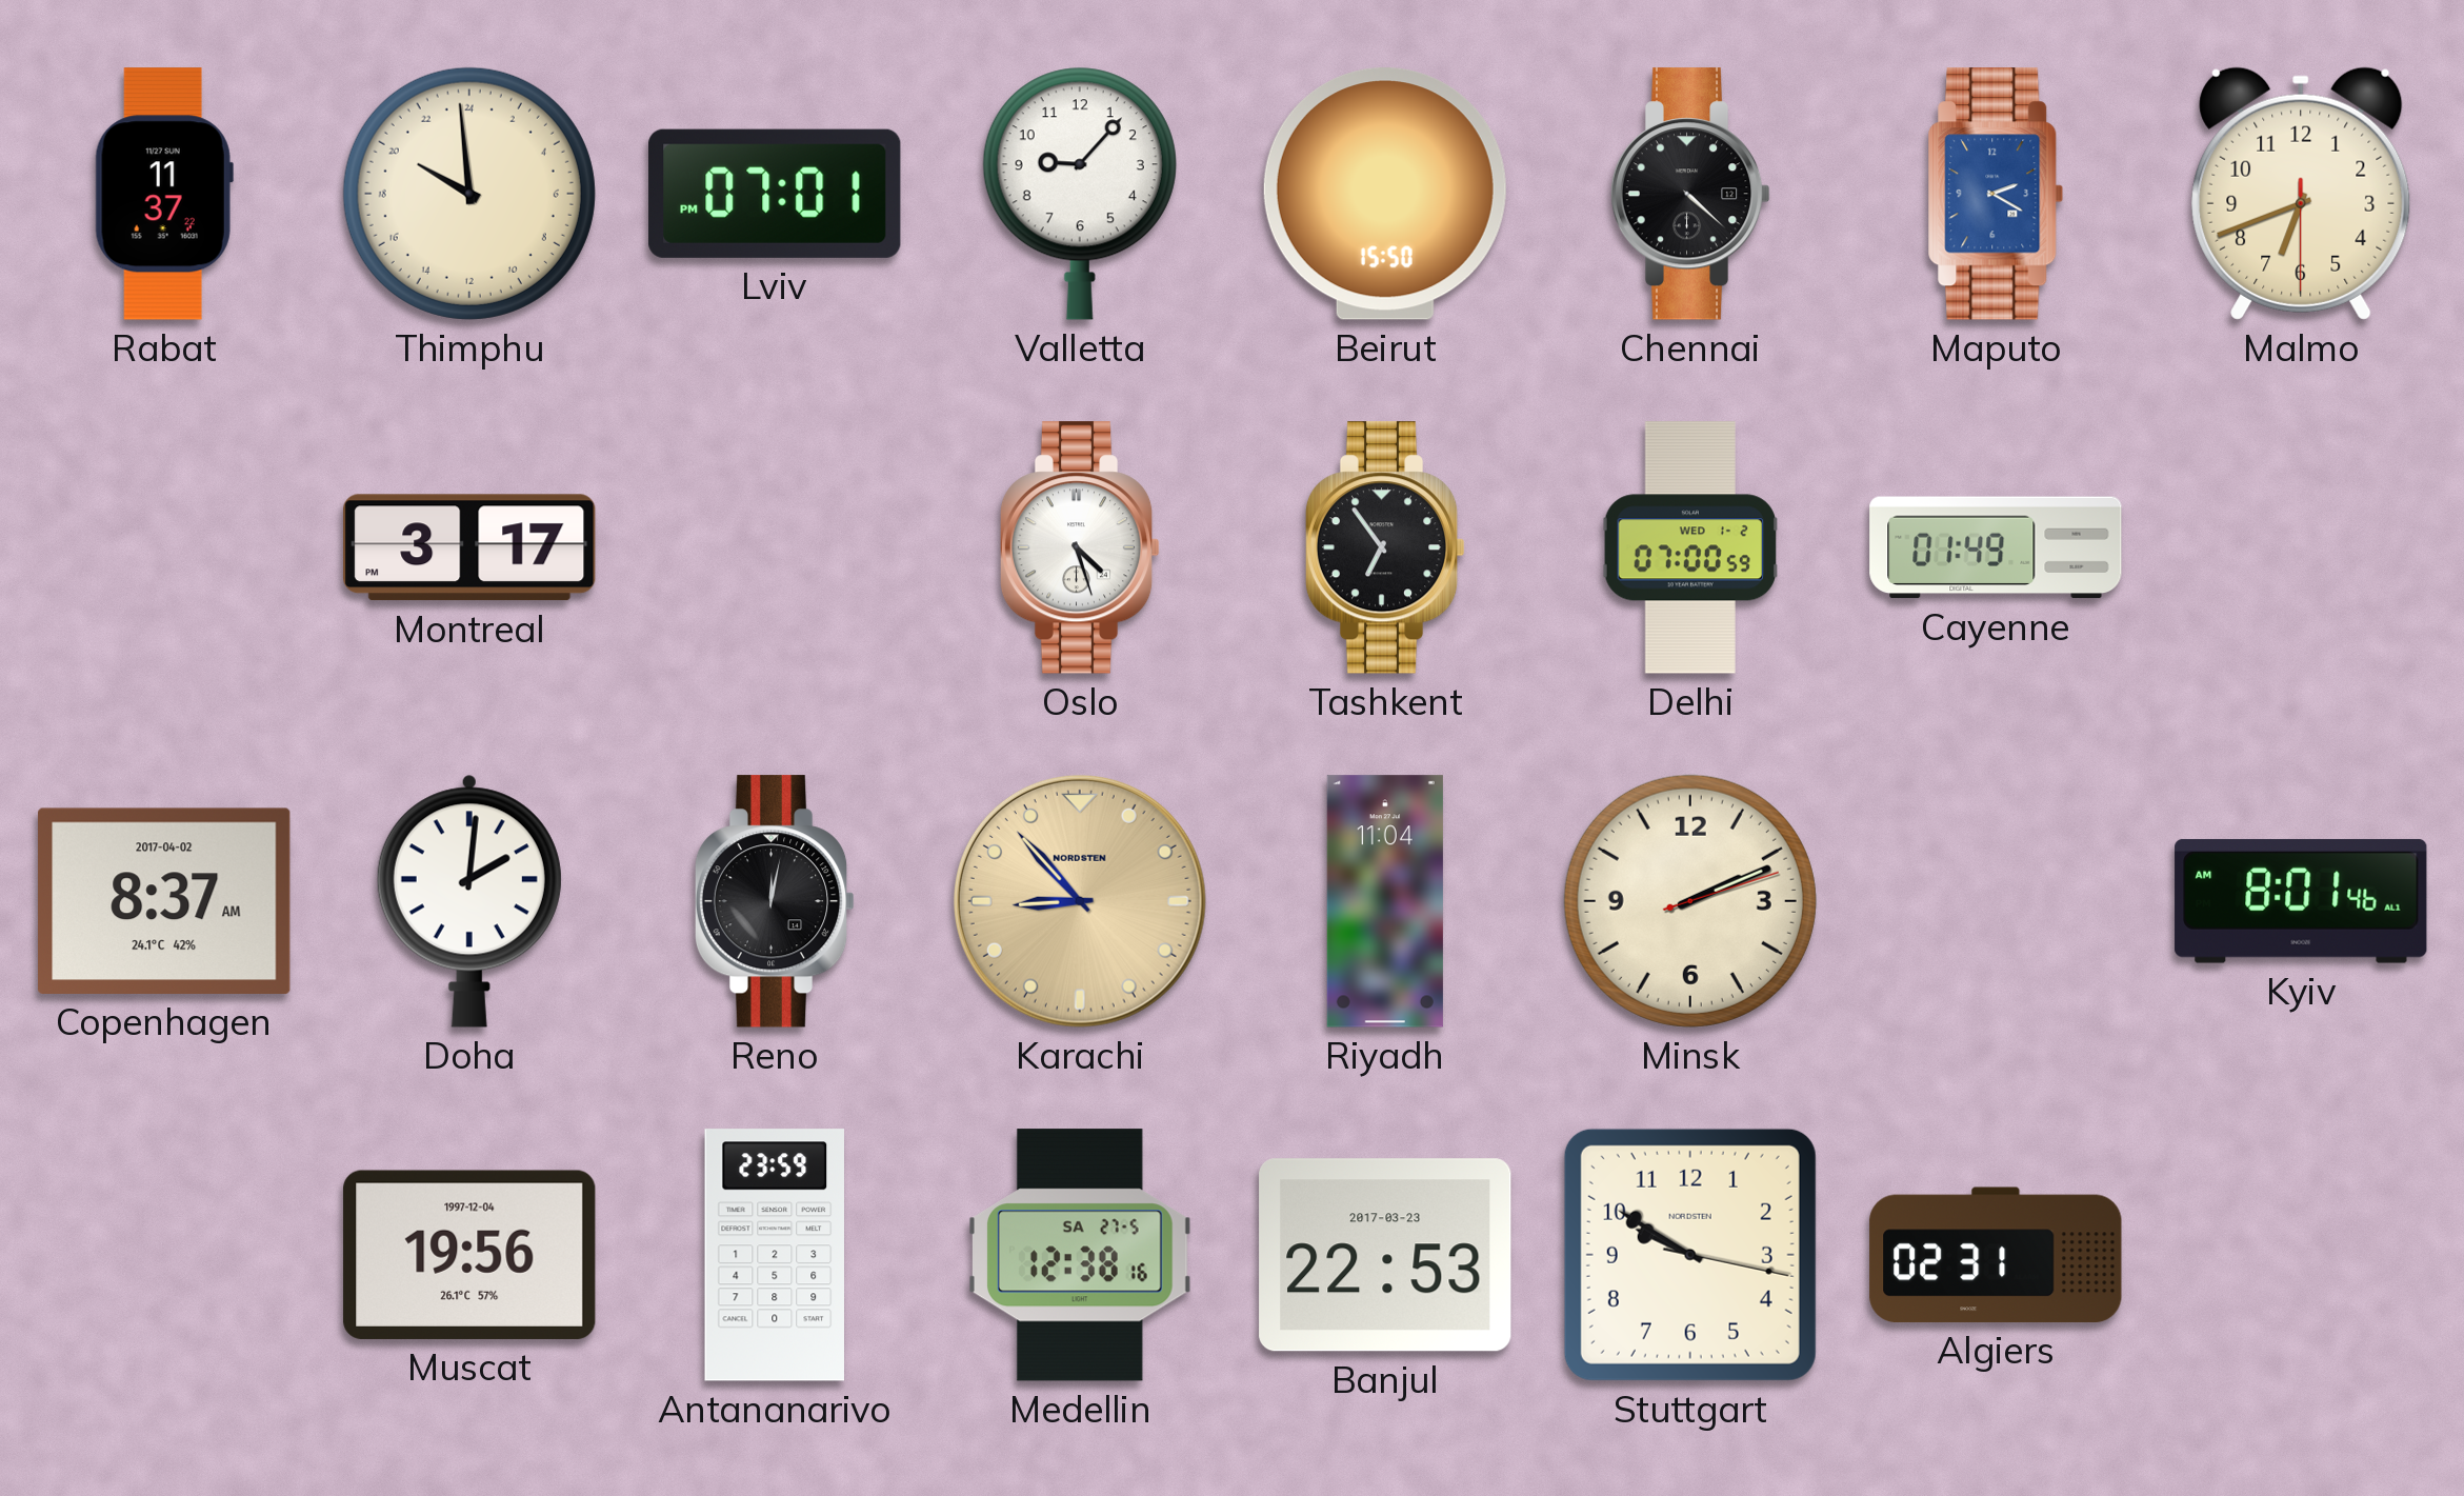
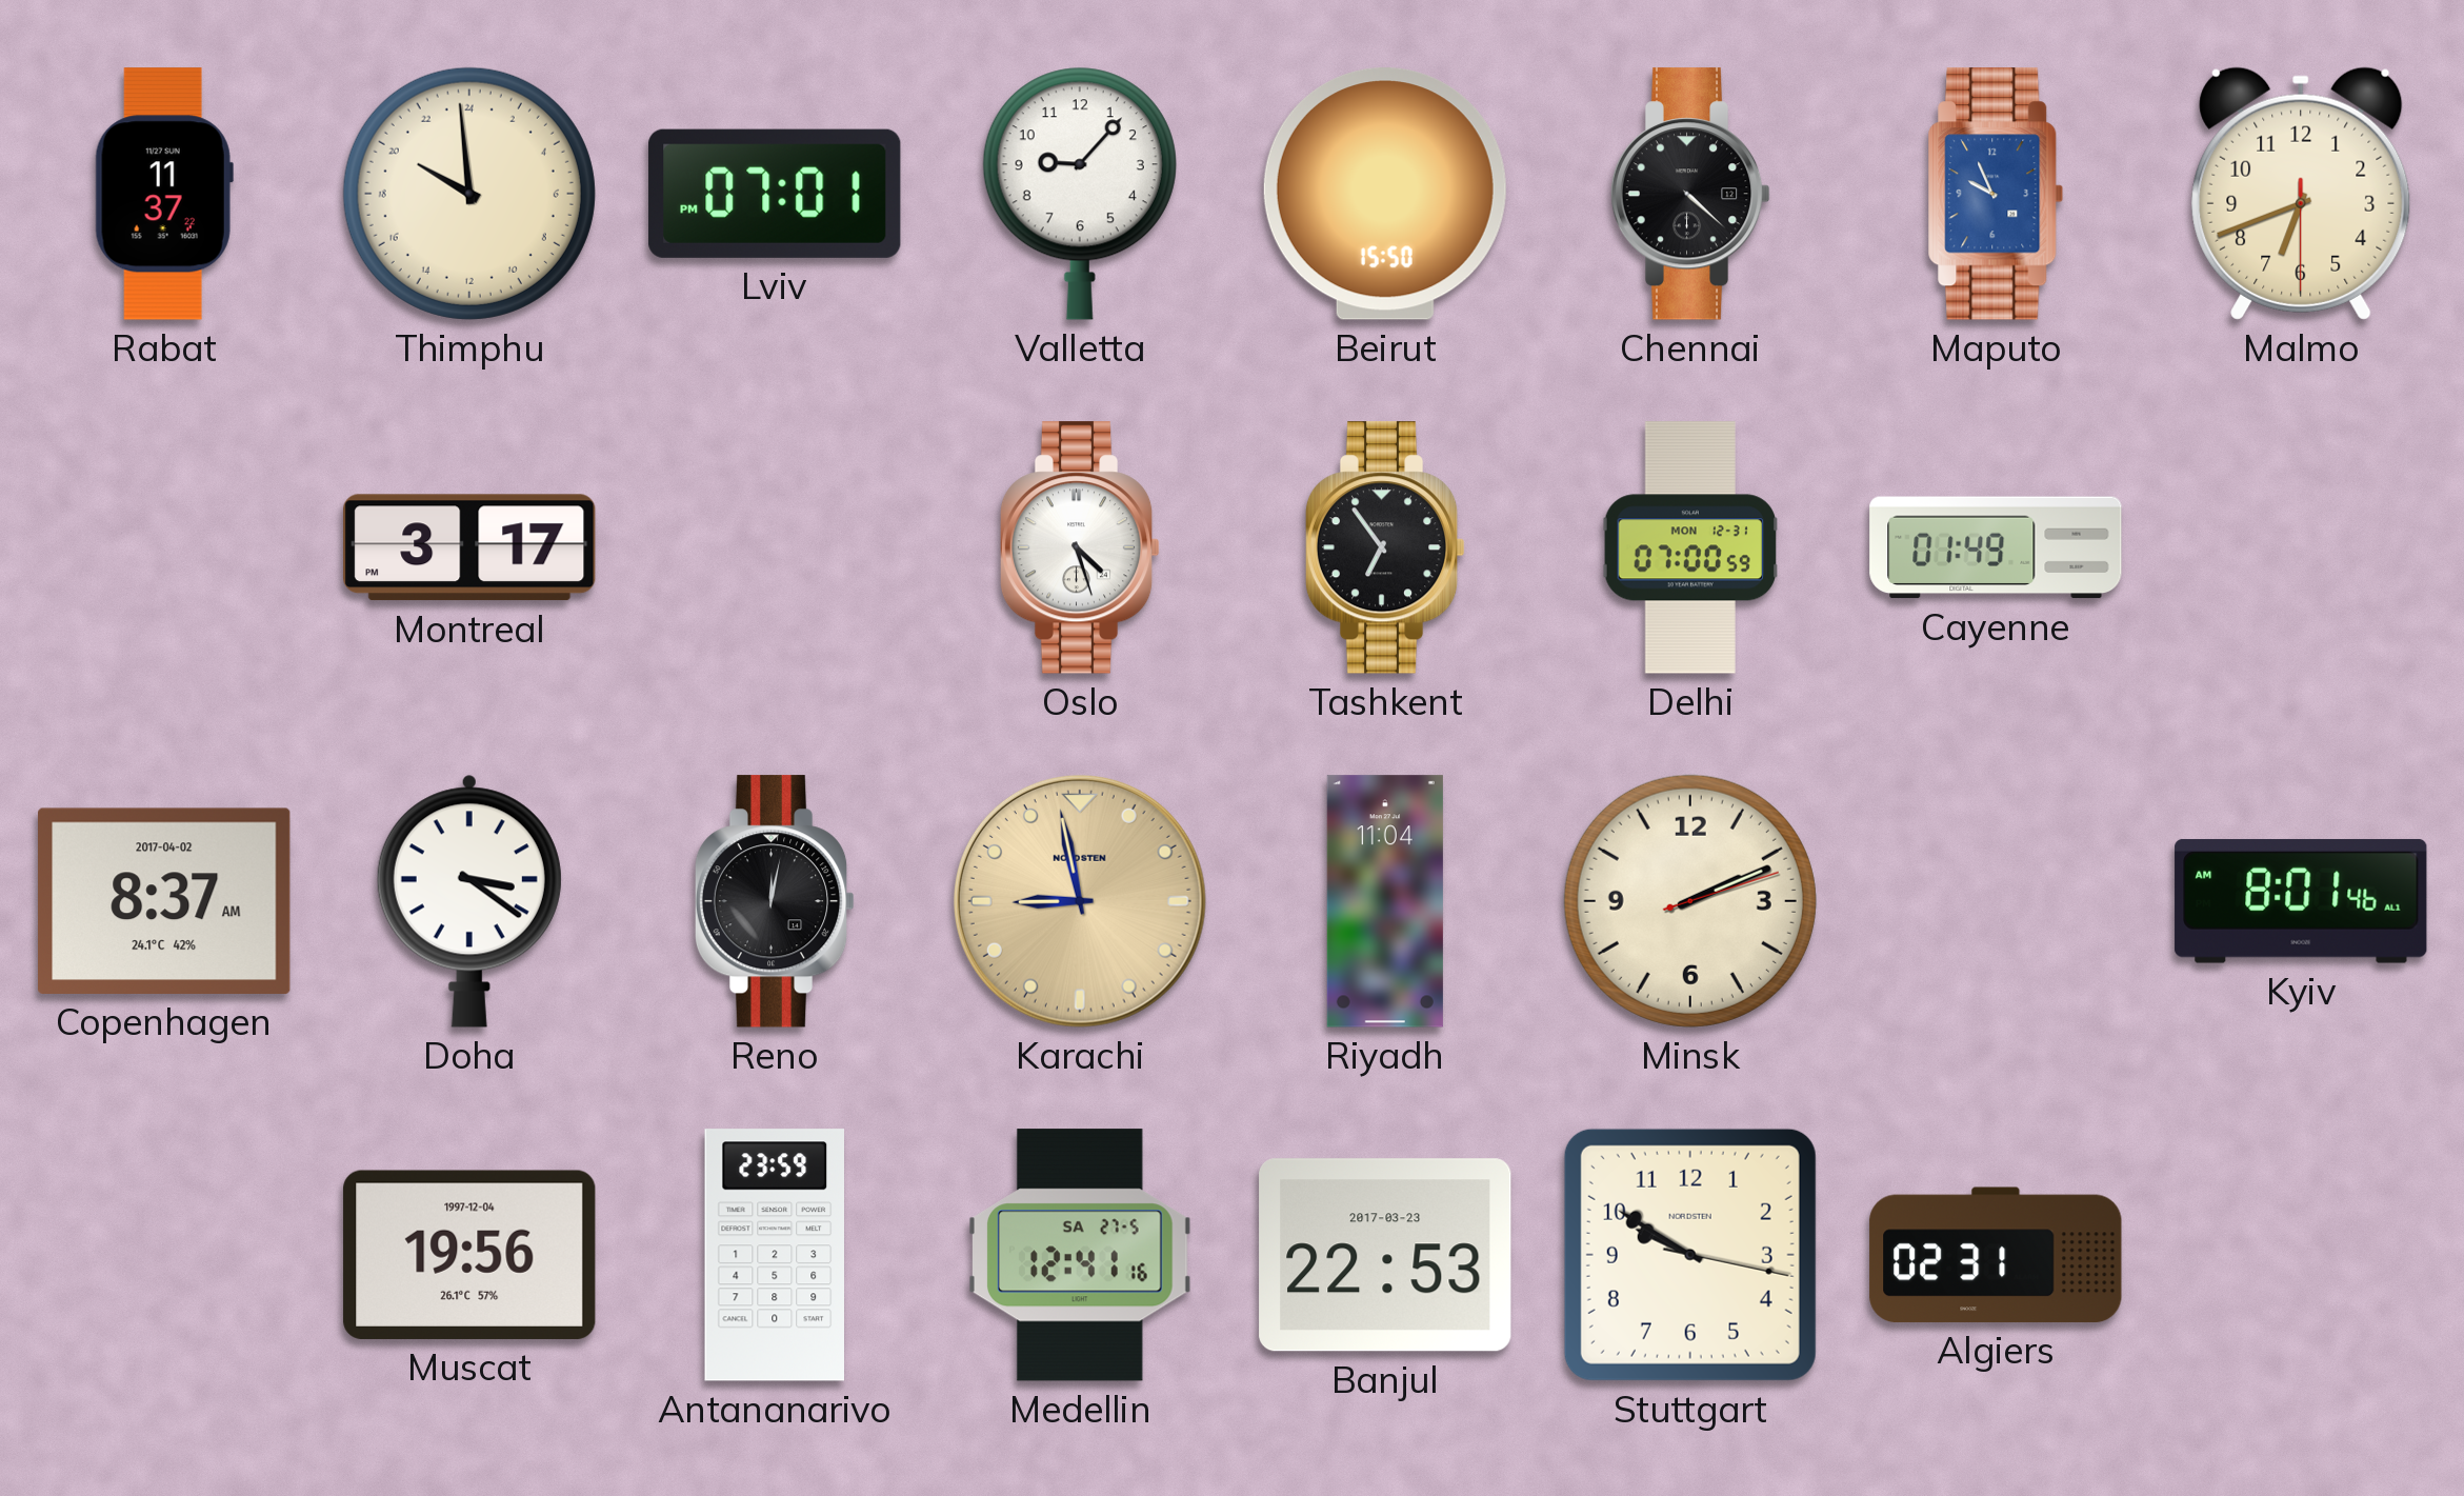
Maputo: 2:20 -> 9:56
Delhi date: WED 1-2 -> MON 12-31
Doha: 2:01 -> 3:21
Karachi: 8:53 -> 8:58
Medellin: 12:38 -> 12:41
